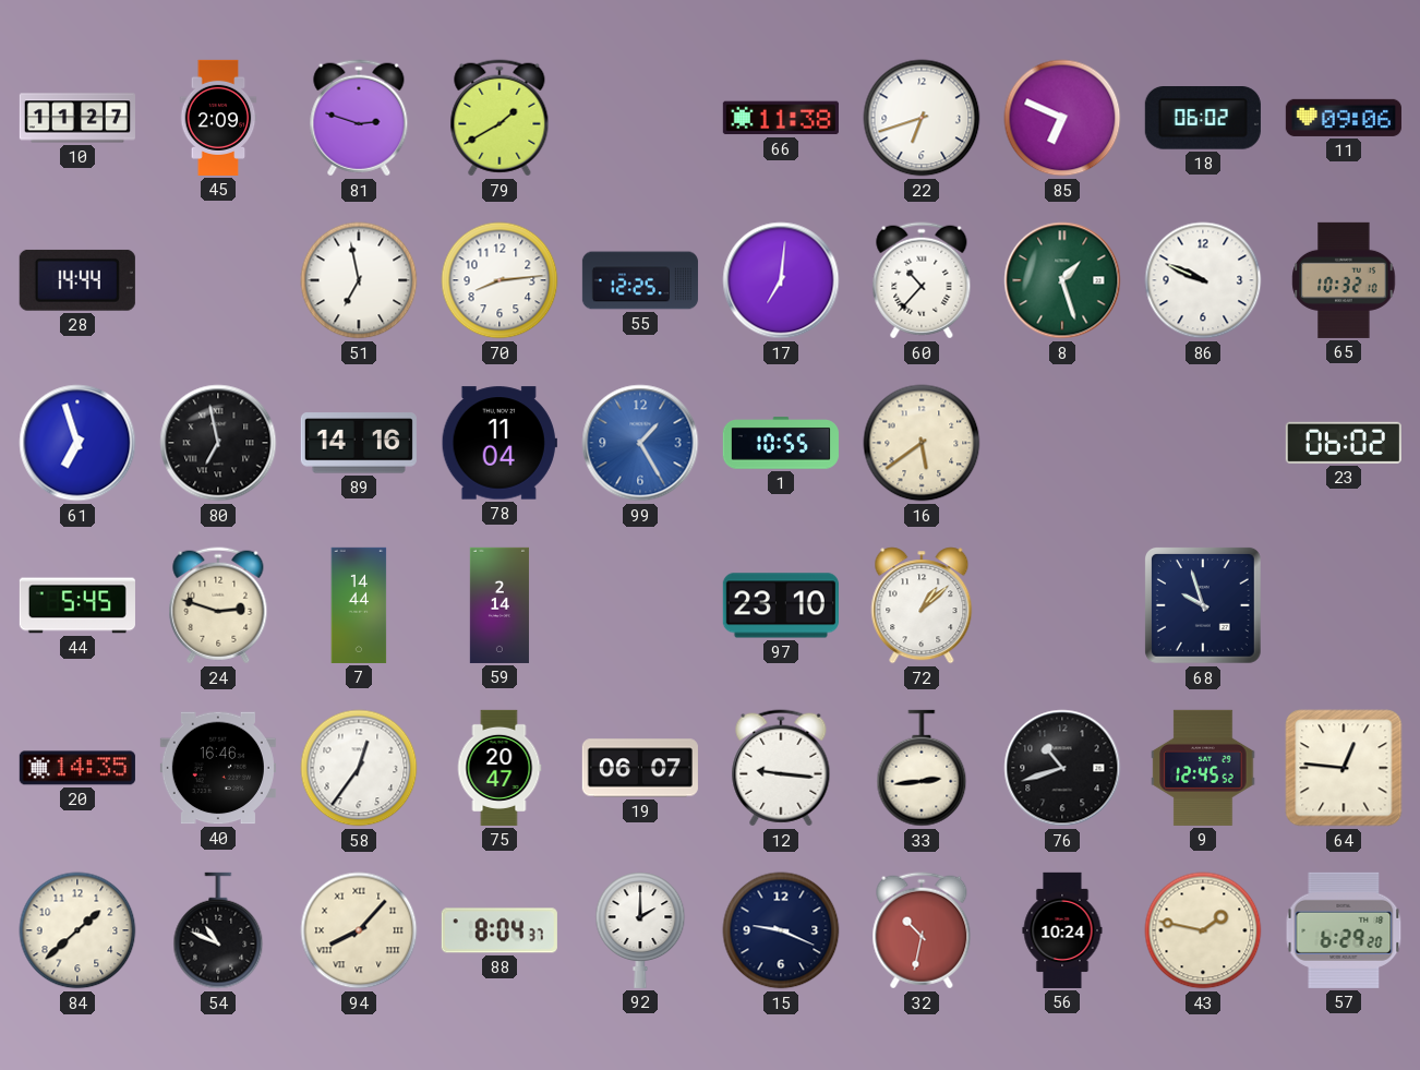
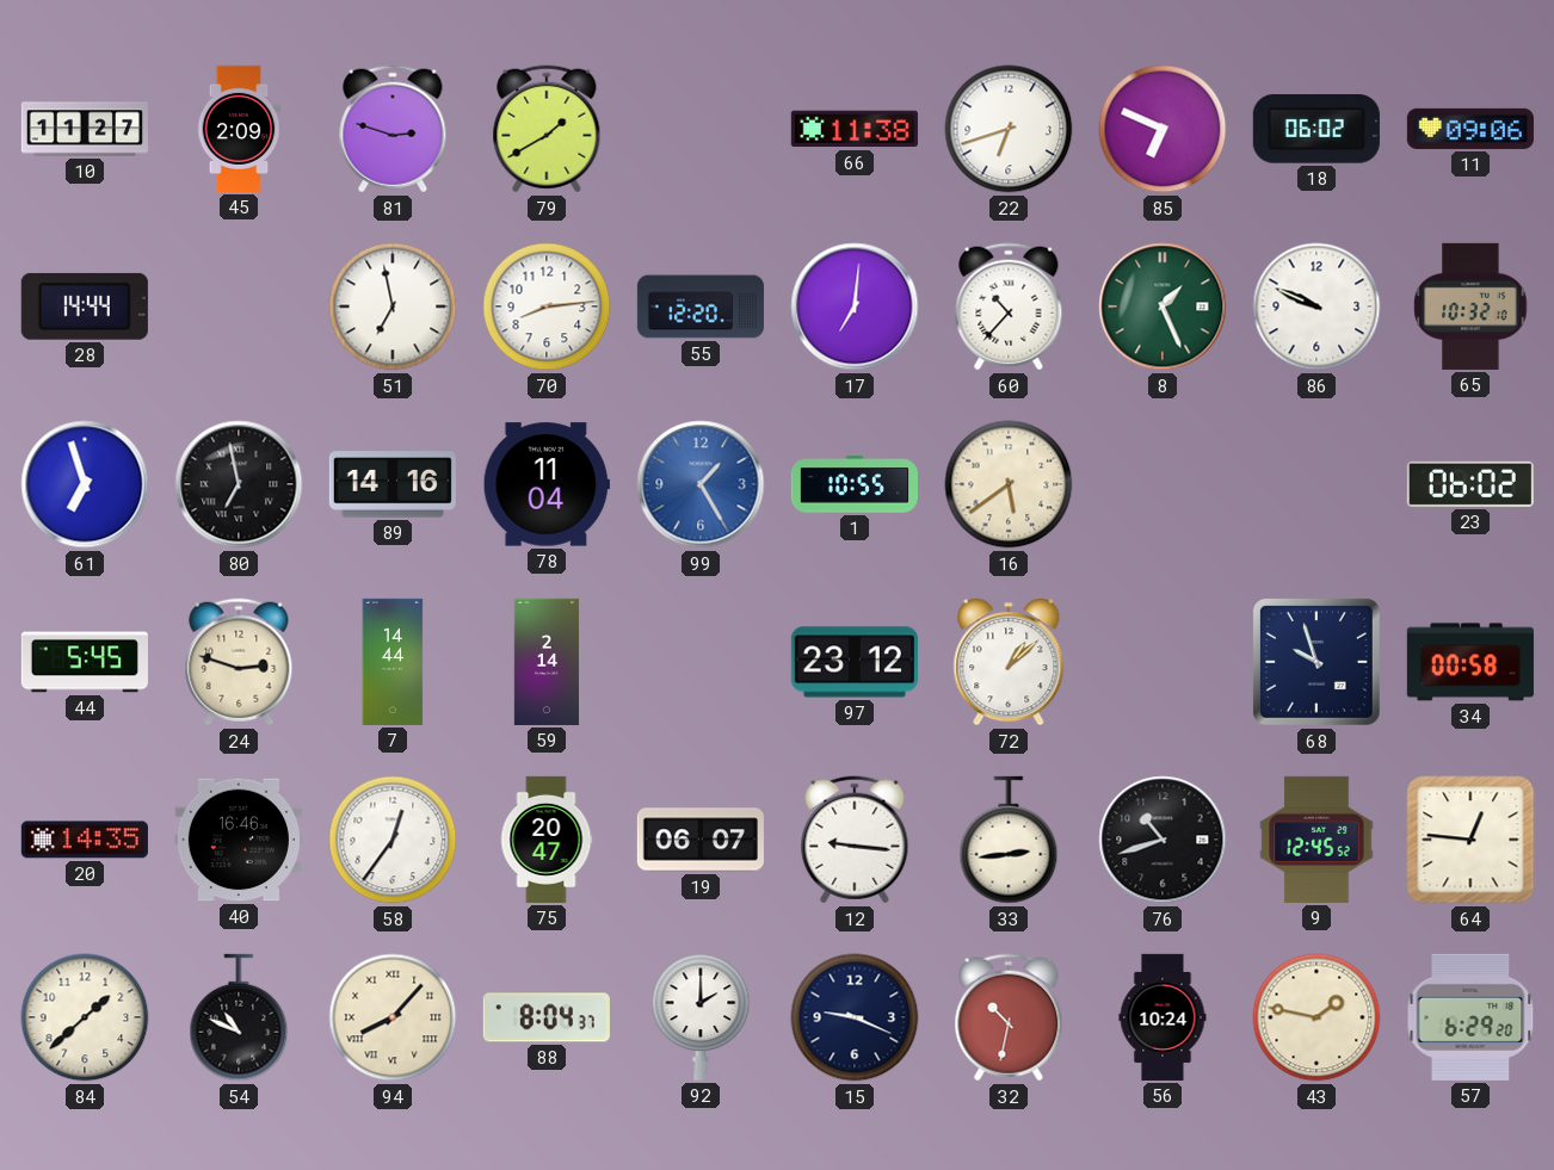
55: 12:25 -> 12:20
8: 1:27 -> 1:26
97: 23:10 -> 23:12
34: none -> 00:58
